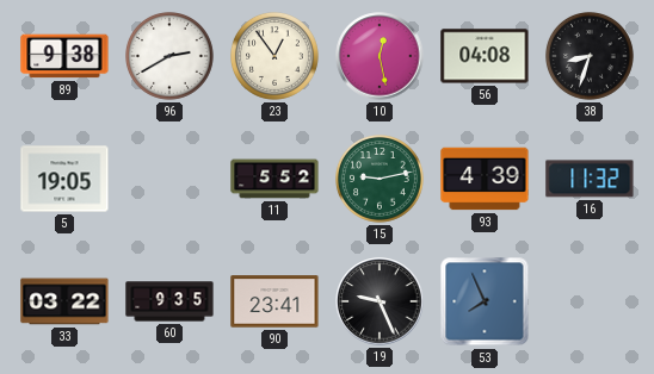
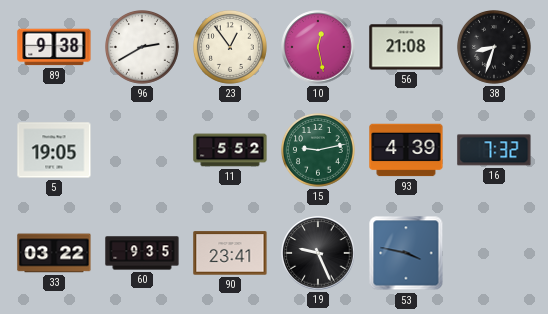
56: 04:08 -> 21:08
16: 11:32 -> 7:32
53: 7:56 -> 3:47
